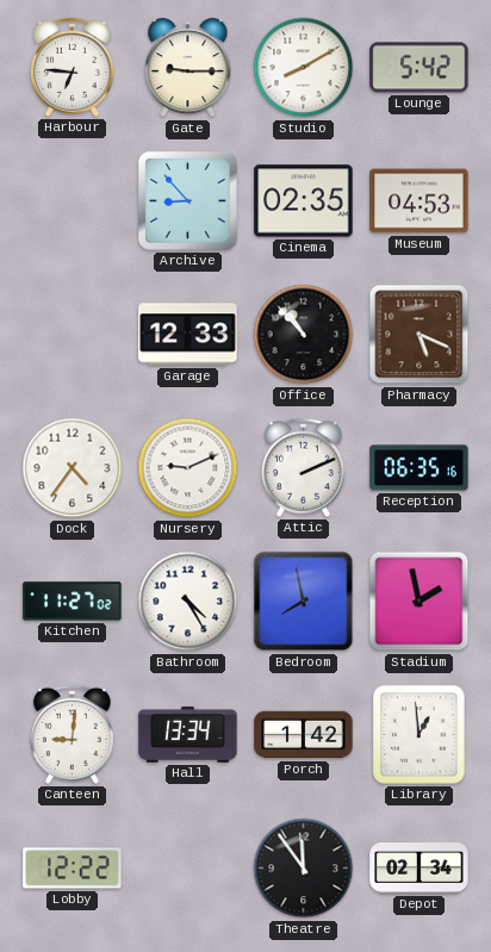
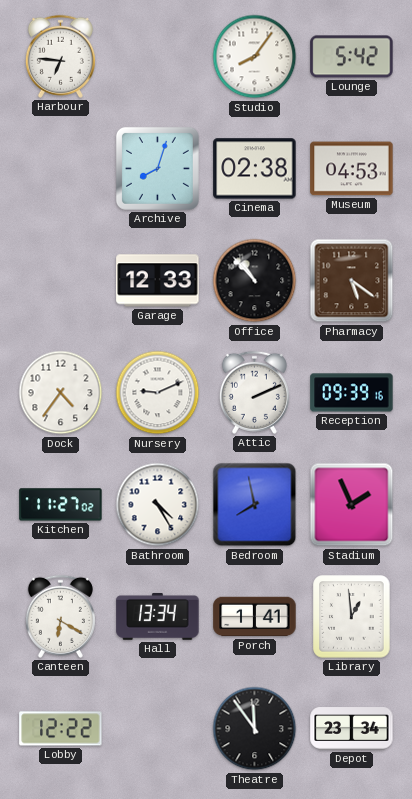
Gate: 9:15 -> none
Studio: 8:10 -> 8:06
Archive: 8:53 -> 8:03
Cinema: 02:35 -> 02:38
Pharmacy: 5:19 -> 5:21
Reception: 06:35 -> 09:39
Stadium: 1:58 -> 1:56
Canteen: 9:01 -> 6:20
Porch: 1:42 -> 1:41
Depot: 02:34 -> 23:34
